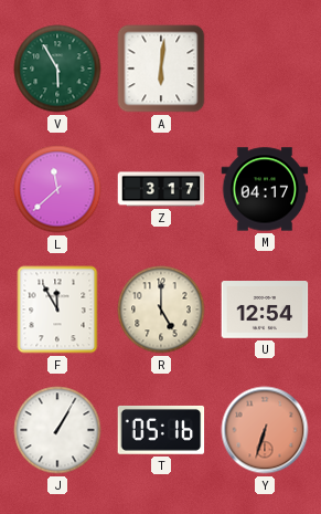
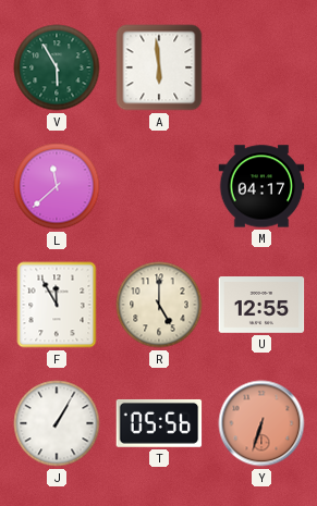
A: 6:01 -> 5:59
Z: 3:17 -> none
U: 12:54 -> 12:55
T: 05:16 -> 05:56
